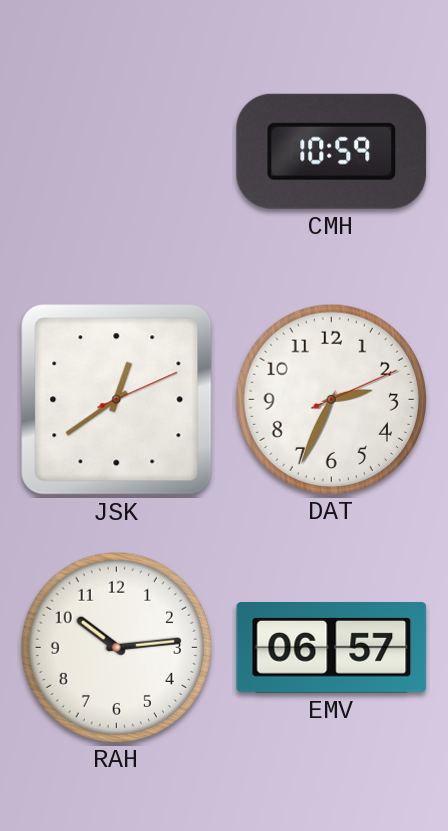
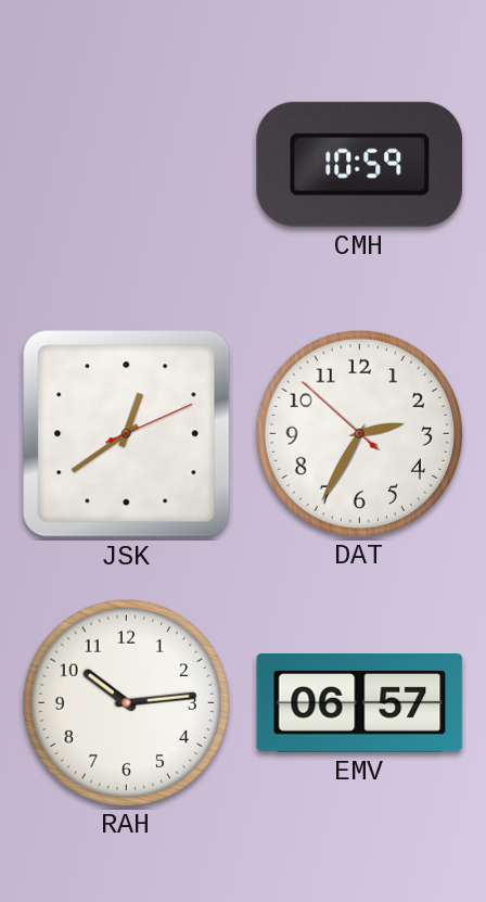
DAT: 2:34:11 -> 2:34:52
